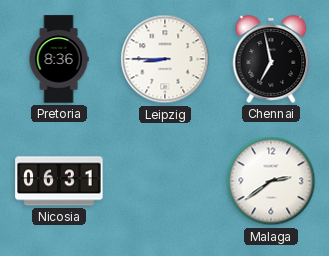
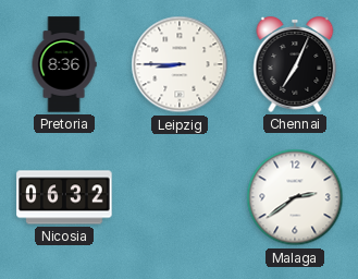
Chennai: 6:58 -> 7:04
Nicosia: 06:31 -> 06:32
